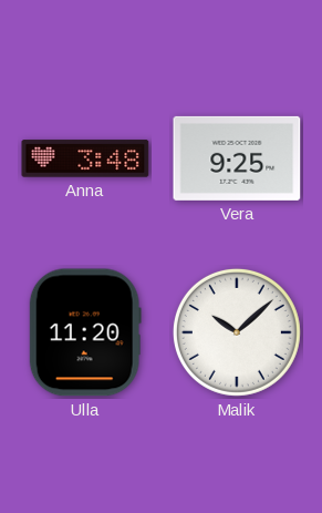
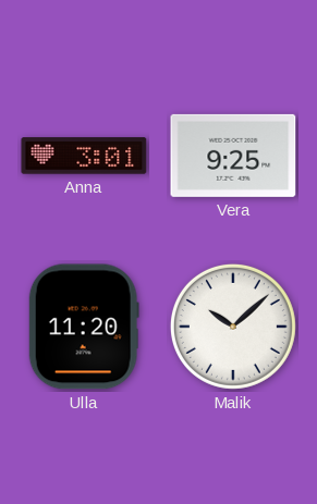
Anna: 3:48 -> 3:01
